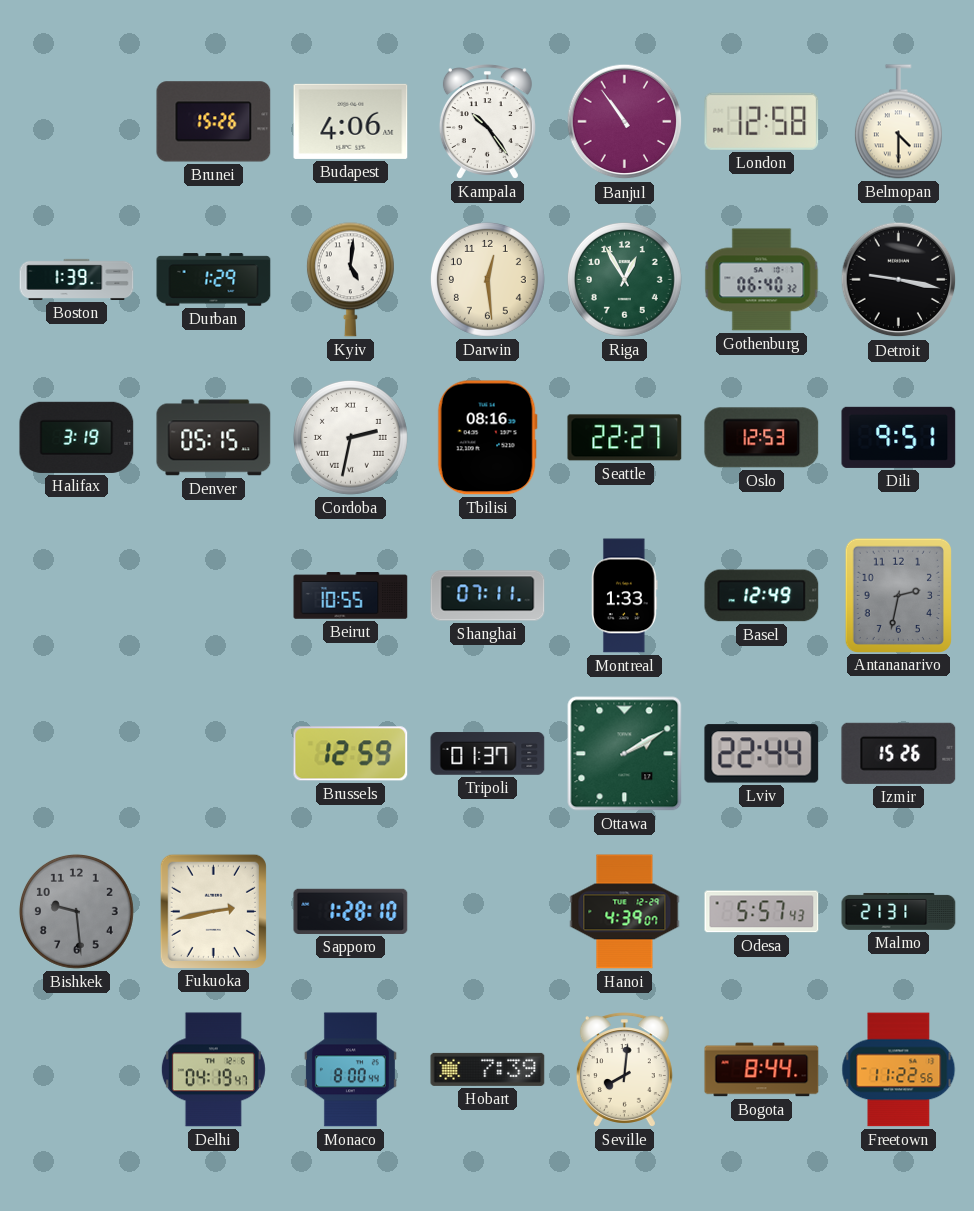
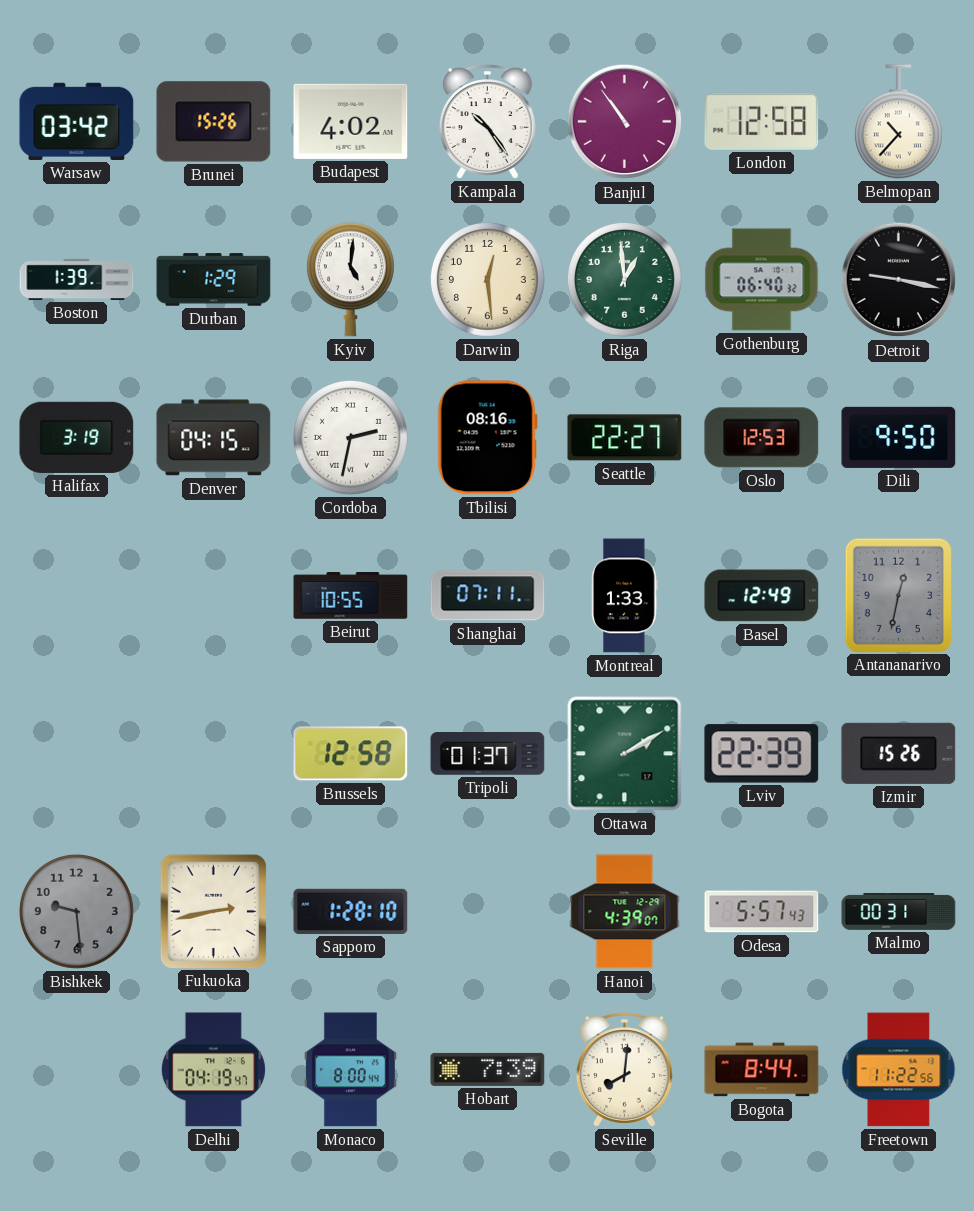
Warsaw: none -> 03:42
Budapest: 4:06 -> 4:02
Belmopan: 4:30 -> 10:37
Riga: 12:55 -> 12:59
Denver: 05:15 -> 04:15
Dili: 9:51 -> 9:50
Antananarivo: 2:32 -> 12:32
Brussels: 12:59 -> 12:58
Lviv: 22:44 -> 22:39
Malmo: 21:31 -> 00:31
